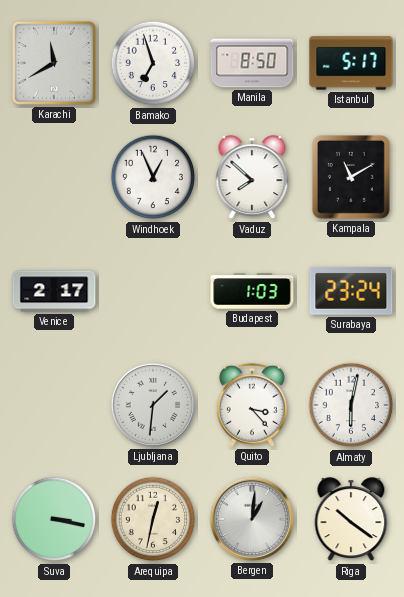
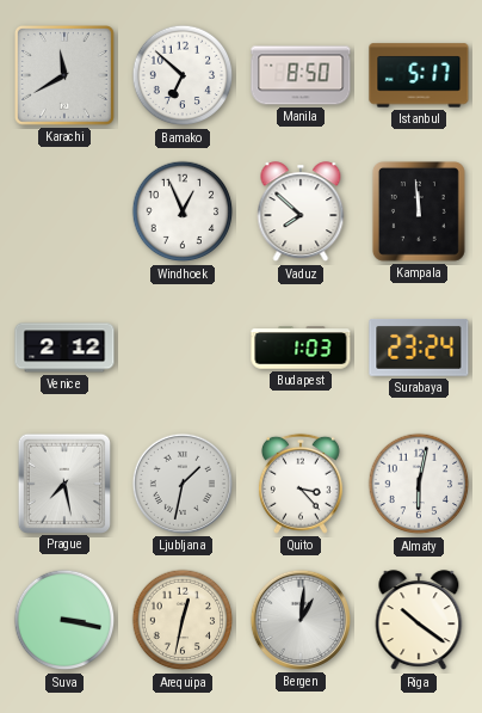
Bamako: 6:57 -> 6:52
Kampala: 11:10 -> 11:59
Venice: 2:17 -> 2:12
Prague: none -> 7:28
Ljubljana: 1:31 -> 1:32
